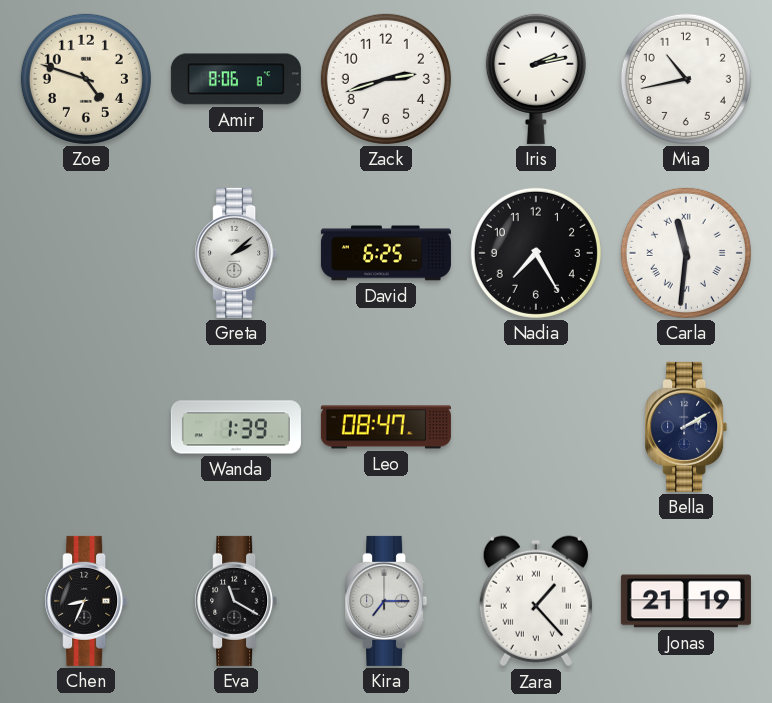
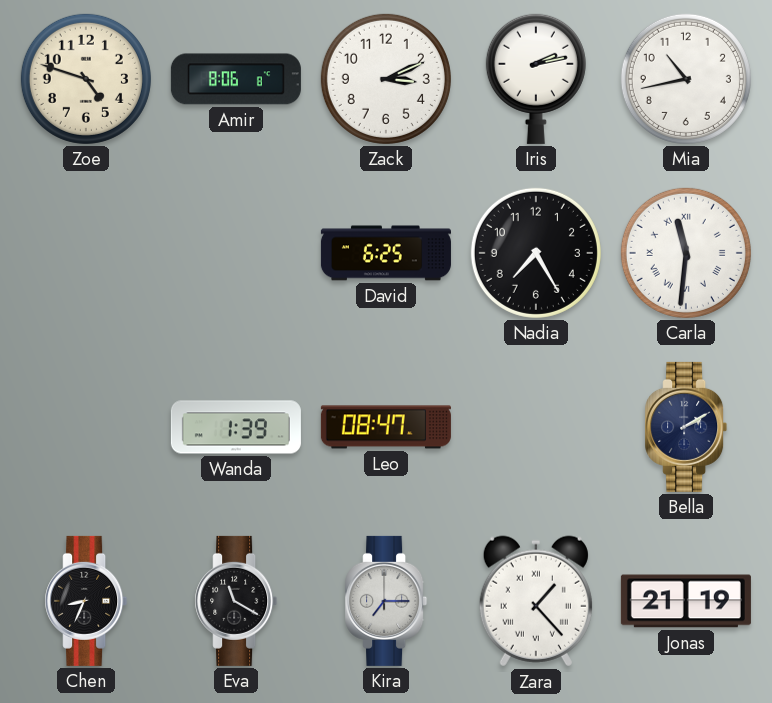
Zack: 2:42 -> 3:11
Greta: 2:08 -> none
